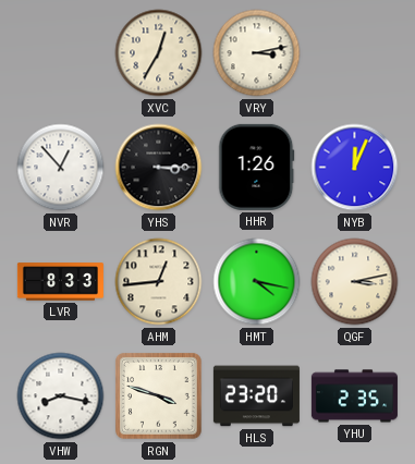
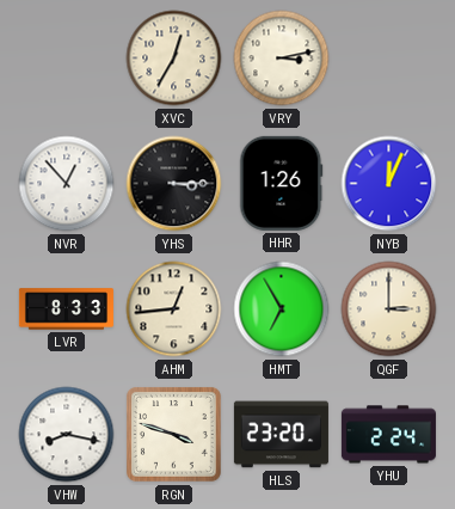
HMT: 4:17 -> 6:55
QGF: 3:13 -> 3:00
YHU: 2:35 -> 2:24
